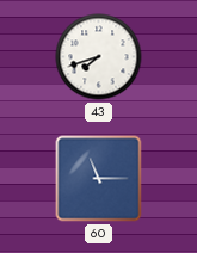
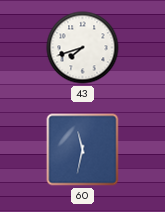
60: 11:15 -> 11:32
